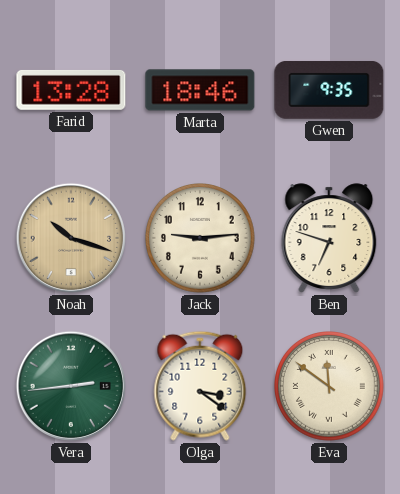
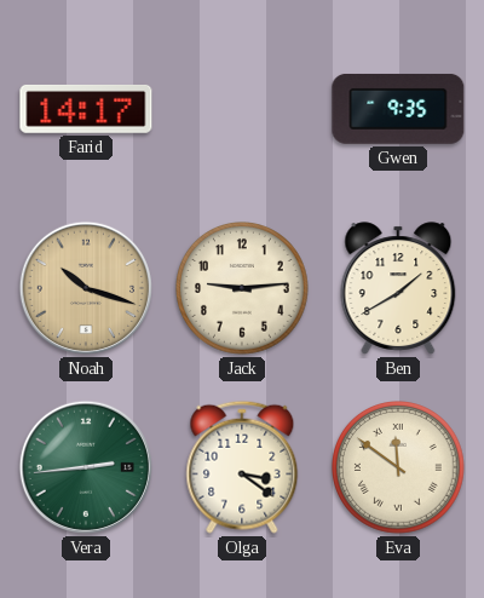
Farid: 13:28 -> 14:17
Marta: 18:46 -> none
Ben: 6:48 -> 1:40
